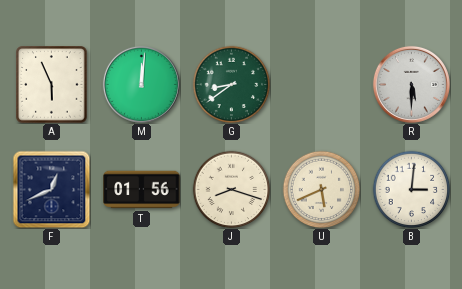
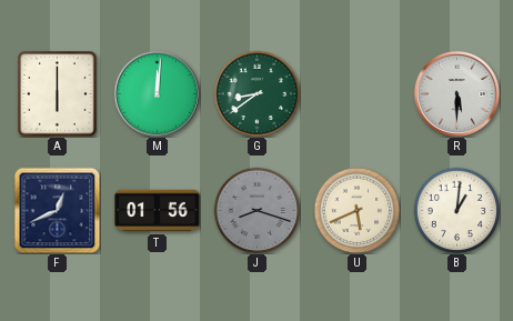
A: 5:56 -> 6:00
J dial: cream -> grey
B: 3:01 -> 1:01
